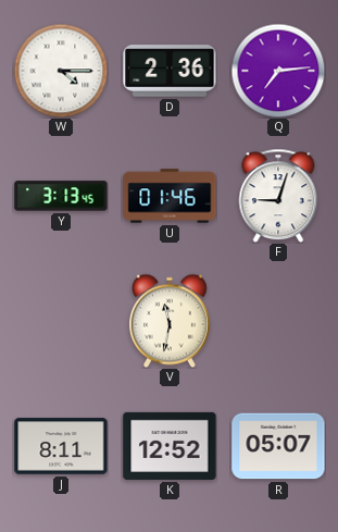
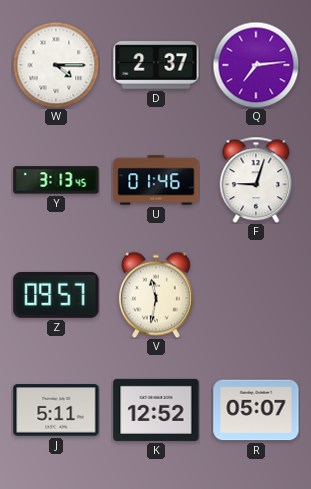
D: 2:36 -> 2:37
Z: none -> 09:57
J: 8:11 -> 5:11
